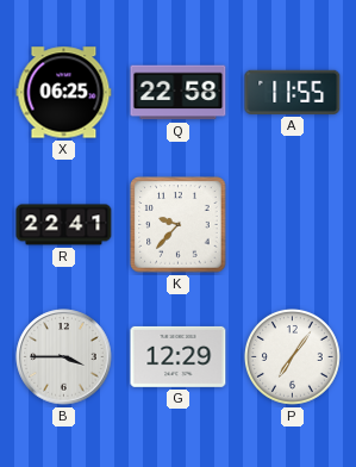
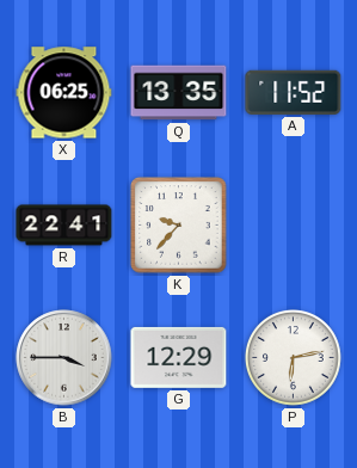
Q: 22:58 -> 13:35
A: 11:55 -> 11:52
P: 7:06 -> 6:13
